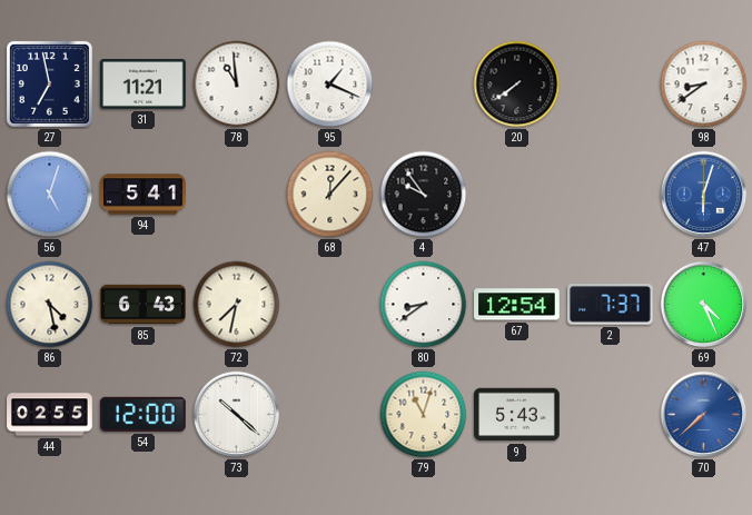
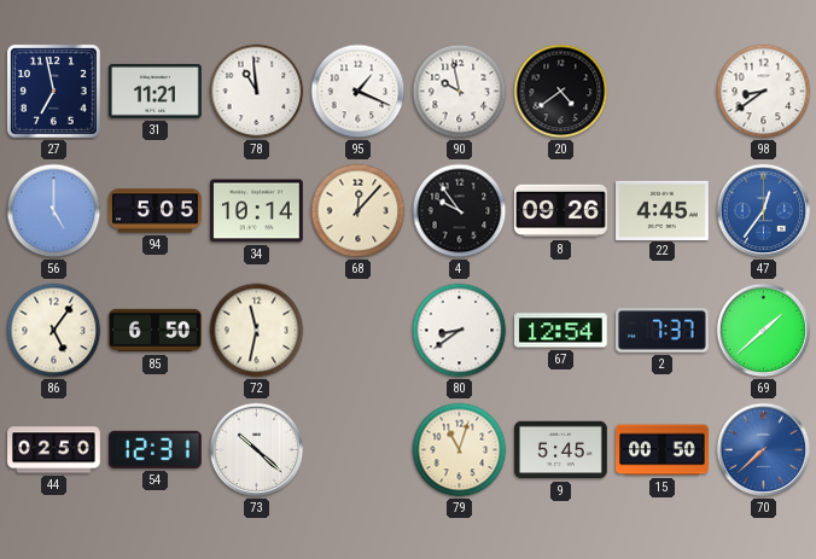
90: none -> 9:58
20: 7:39 -> 4:39
56: 5:03 -> 5:00
94: 5:41 -> 5:05
34: none -> 10:14
8: none -> 09:26
22: none -> 4:45
47: 6:03 -> 12:36
86: 4:28 -> 5:06
85: 6:43 -> 6:50
72: 7:32 -> 11:32
69: 4:26 -> 1:38
44: 02:55 -> 02:50
54: 12:00 -> 12:31
9: 5:43 -> 5:45
15: none -> 00:50
